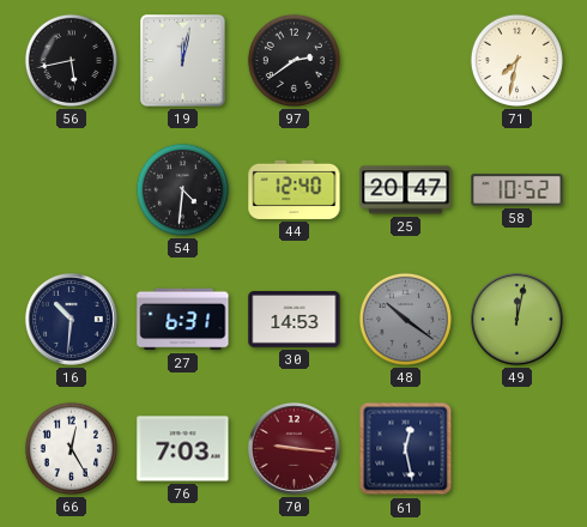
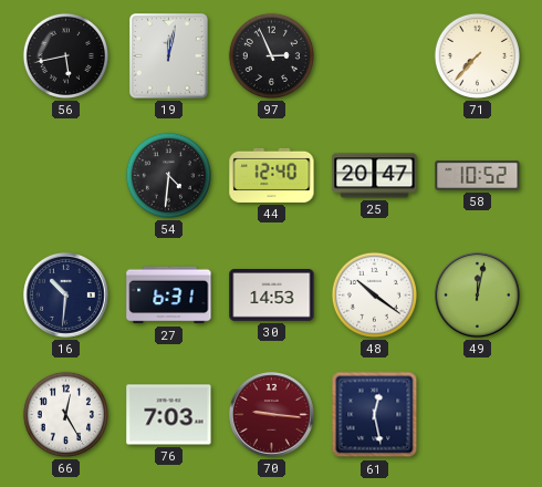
97: 2:39 -> 2:56
71: 7:32 -> 7:37
48 dial: grey -> white
